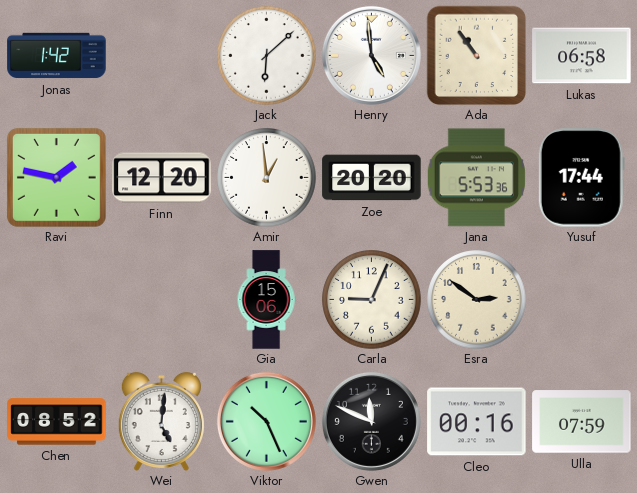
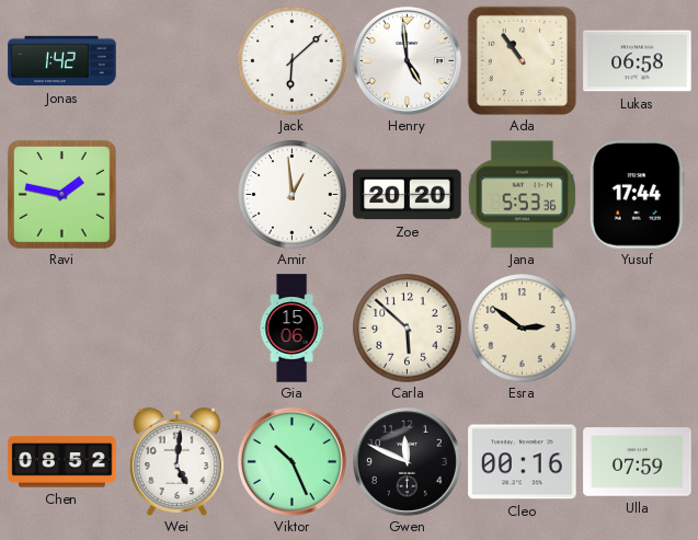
Finn: 12:20 -> none
Carla: 9:04 -> 5:52
